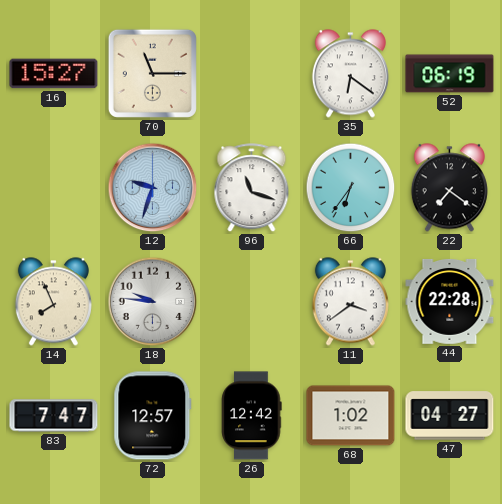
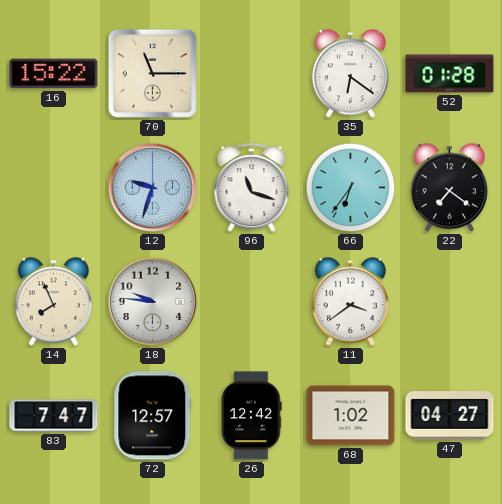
16: 15:27 -> 15:22
52: 06:19 -> 01:28
44: 22:28 -> none
